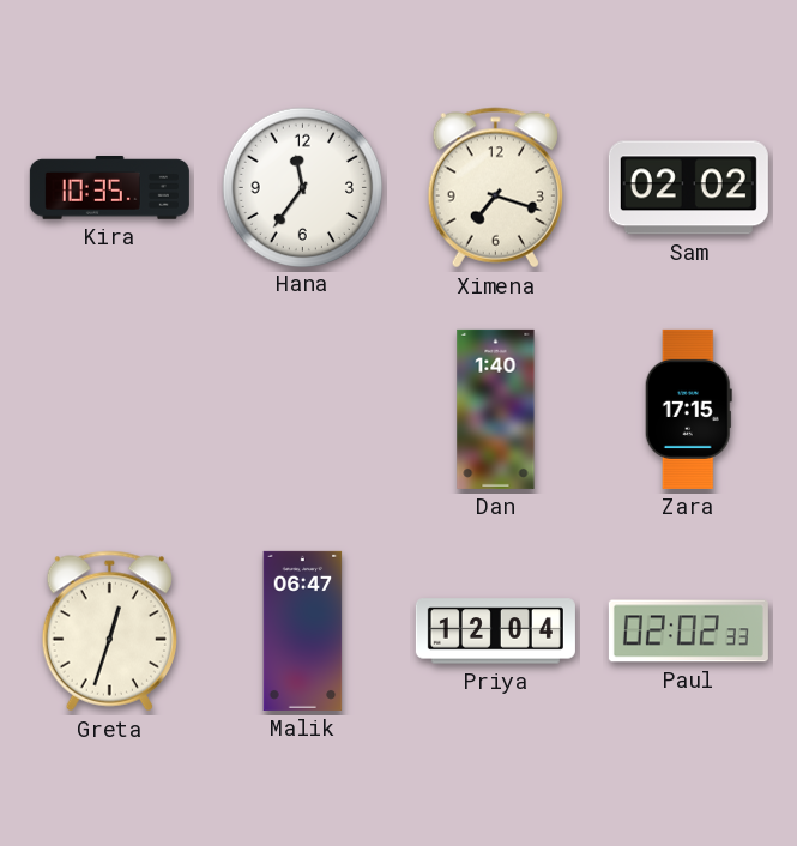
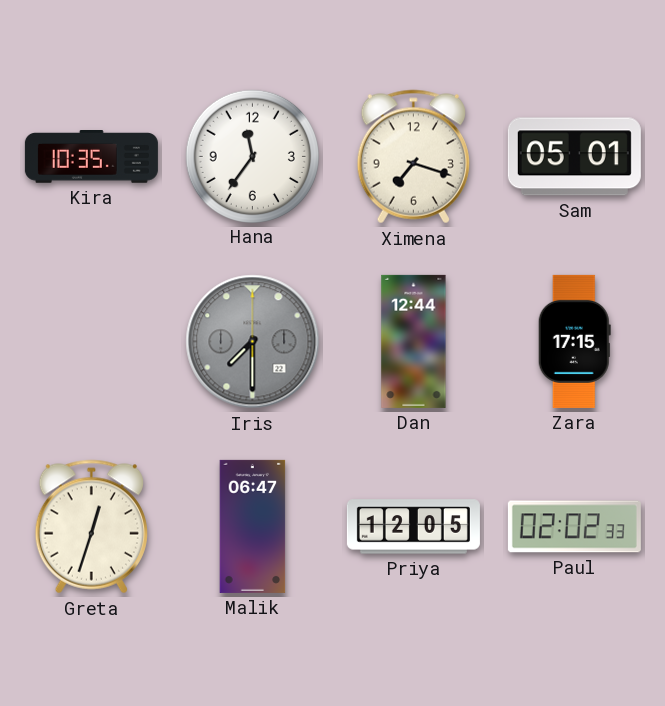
Sam: 02:02 -> 05:01
Iris: none -> 7:30
Dan: 1:40 -> 12:44
Priya: 12:04 -> 12:05
